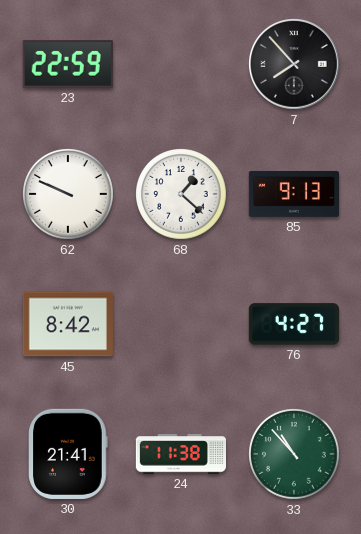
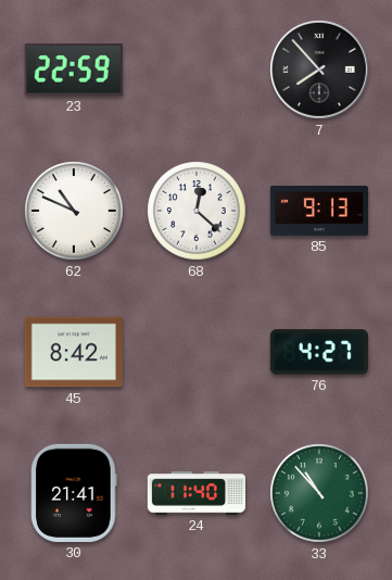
62: 9:49 -> 10:49
68: 1:22 -> 12:22
24: 11:38 -> 11:40
